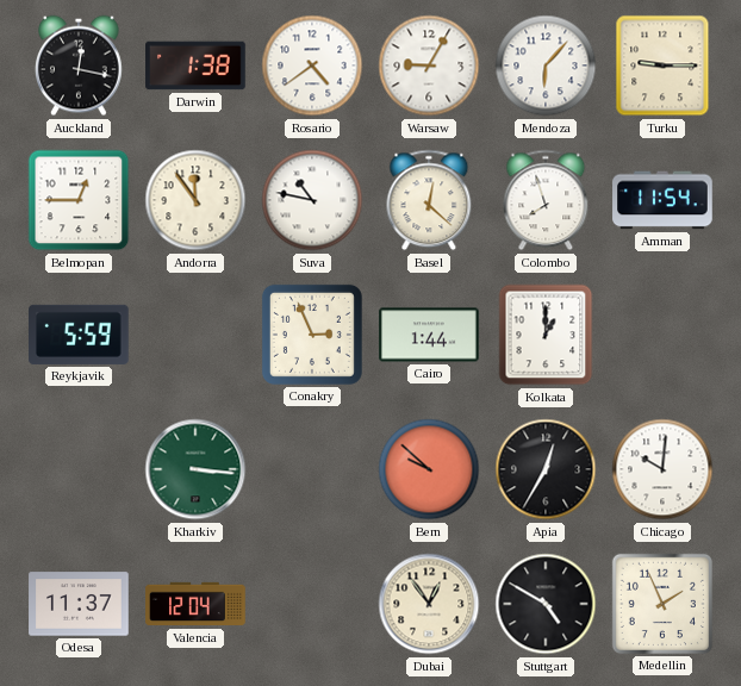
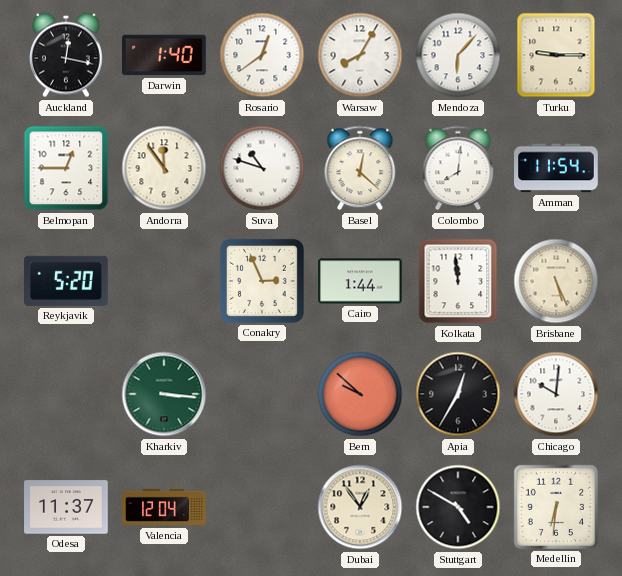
Darwin: 1:38 -> 1:40
Rosario: 4:39 -> 12:39
Warsaw: 9:05 -> 8:05
Suva: 10:47 -> 10:48
Colombo: 7:57 -> 8:01
Reykjavik: 5:59 -> 5:20
Kolkata: 1:00 -> 11:59
Brisbane: none -> 5:26
Medellin: 1:56 -> 6:31
